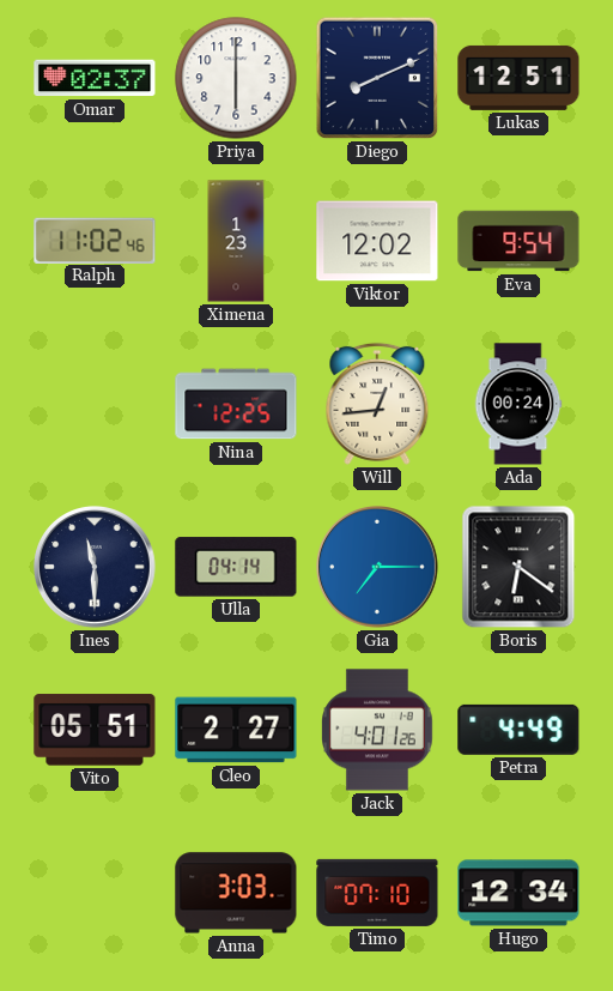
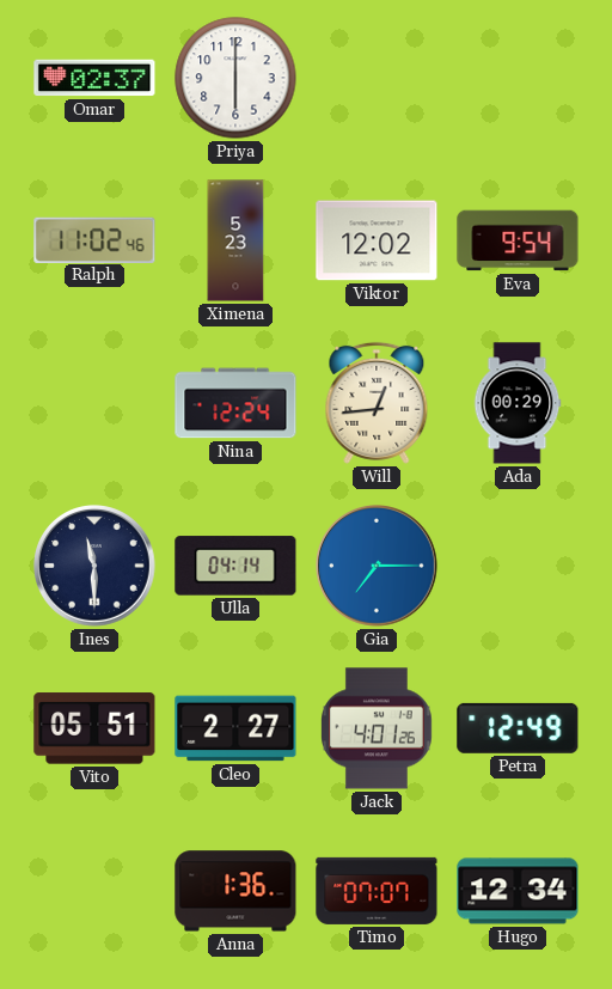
Diego: 8:11 -> none
Lukas: 12:51 -> none
Ximena: 1:23 -> 5:23
Nina: 12:25 -> 12:24
Ada: 00:24 -> 00:29
Boris: 6:21 -> none
Petra: 4:49 -> 12:49
Anna: 3:03 -> 1:36
Timo: 07:10 -> 07:07
